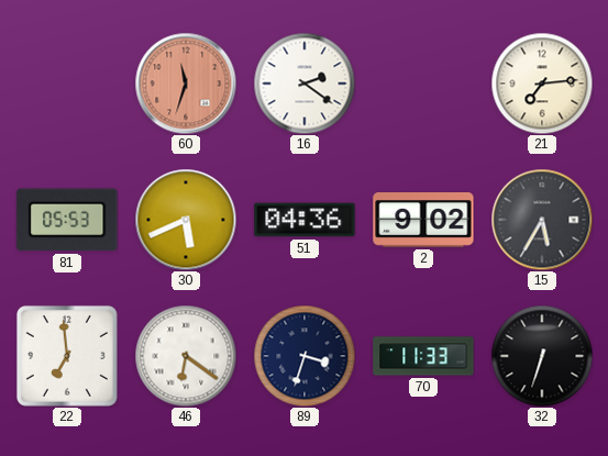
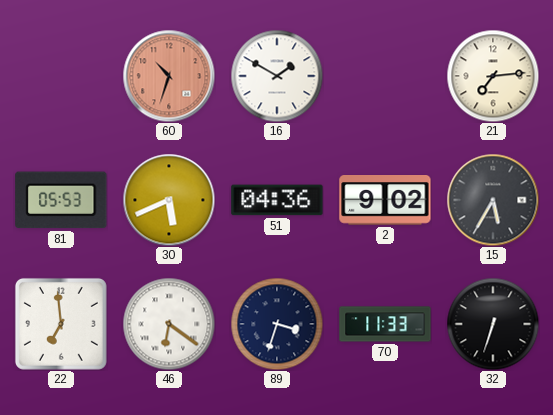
60: 11:33 -> 10:33
16: 2:21 -> 1:50
